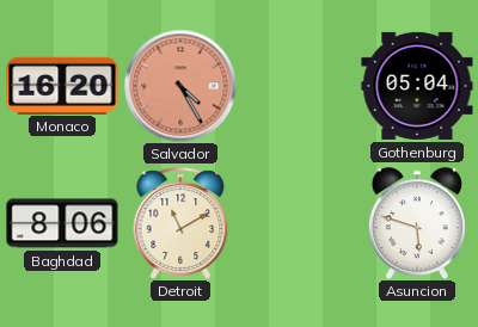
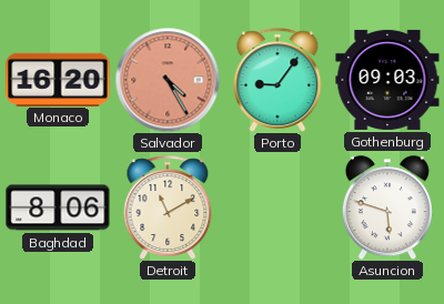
Porto: none -> 9:06
Gothenburg: 05:04 -> 09:03
